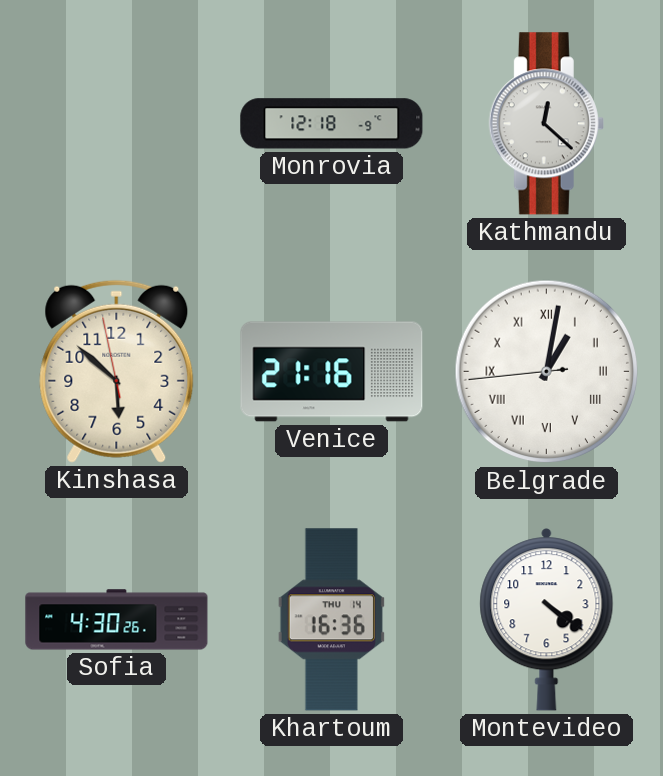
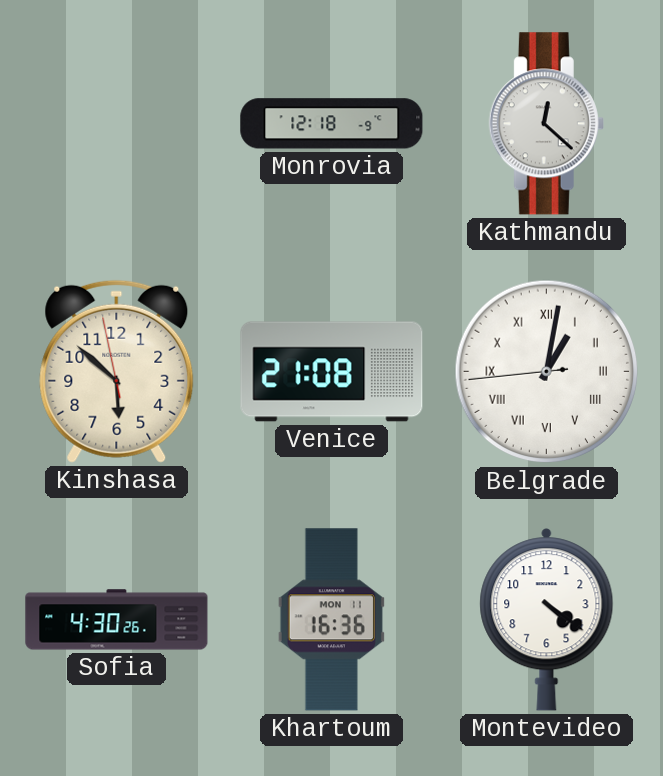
Venice: 21:16 -> 21:08
Khartoum date: THU 14 -> MON 11
